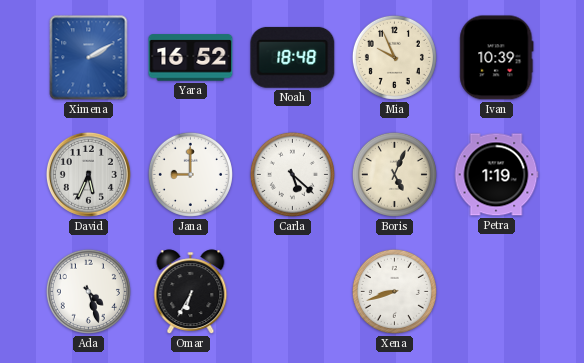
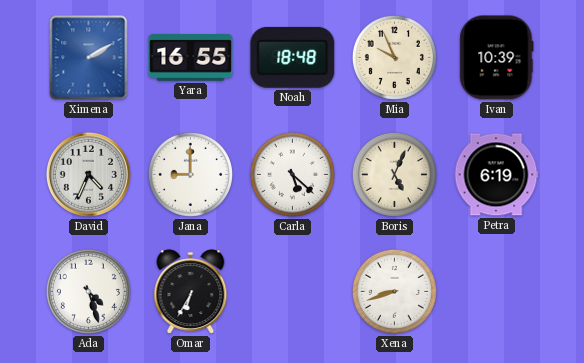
Yara: 16:52 -> 16:55
David: 5:34 -> 4:34
Petra: 1:19 -> 6:19
